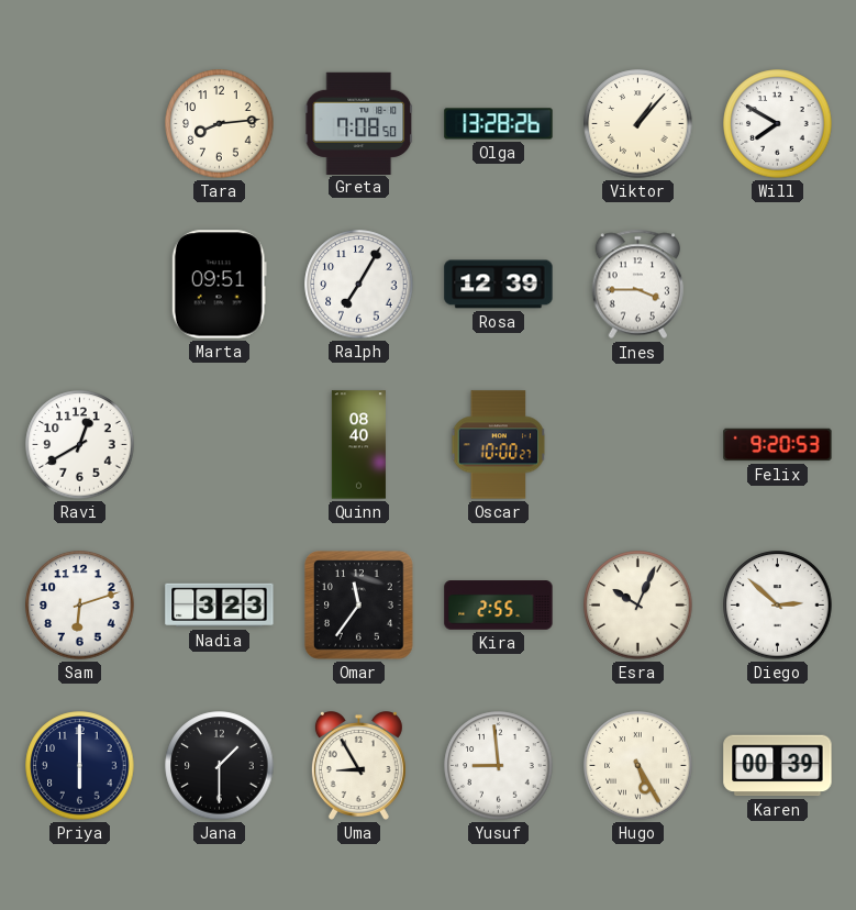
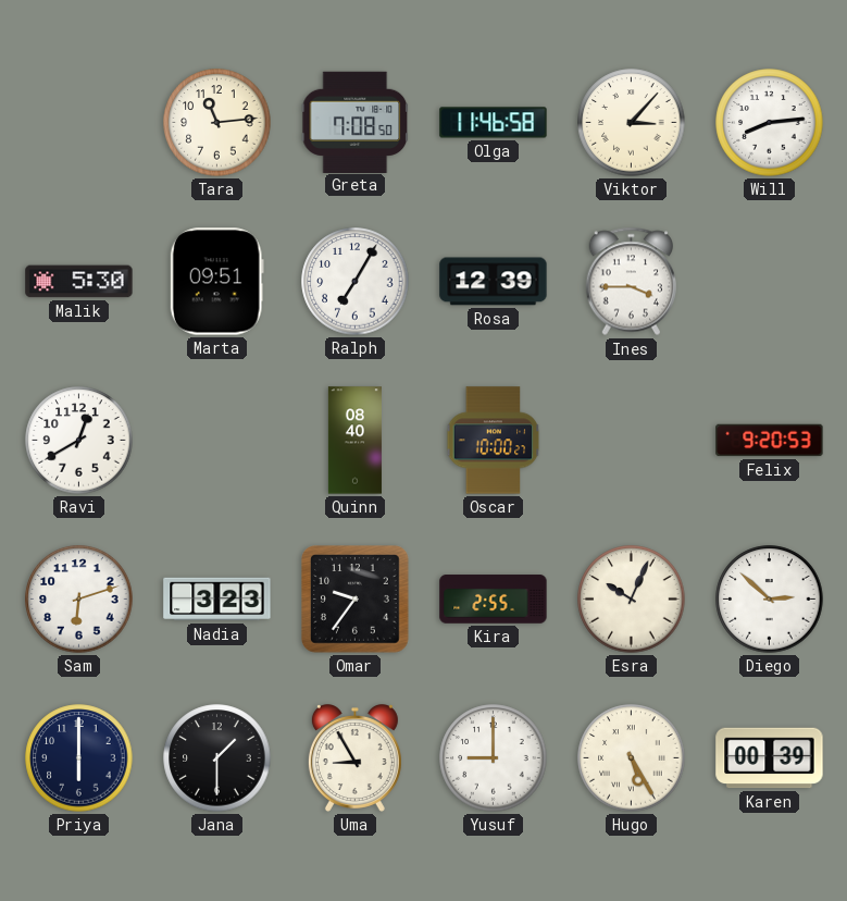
Tara: 8:14 -> 11:14
Olga: 13:28 -> 11:46
Viktor: 1:07 -> 3:07
Will: 7:50 -> 8:14
Malik: none -> 5:30
Omar: 11:36 -> 9:36
Yusuf: 8:59 -> 9:00
